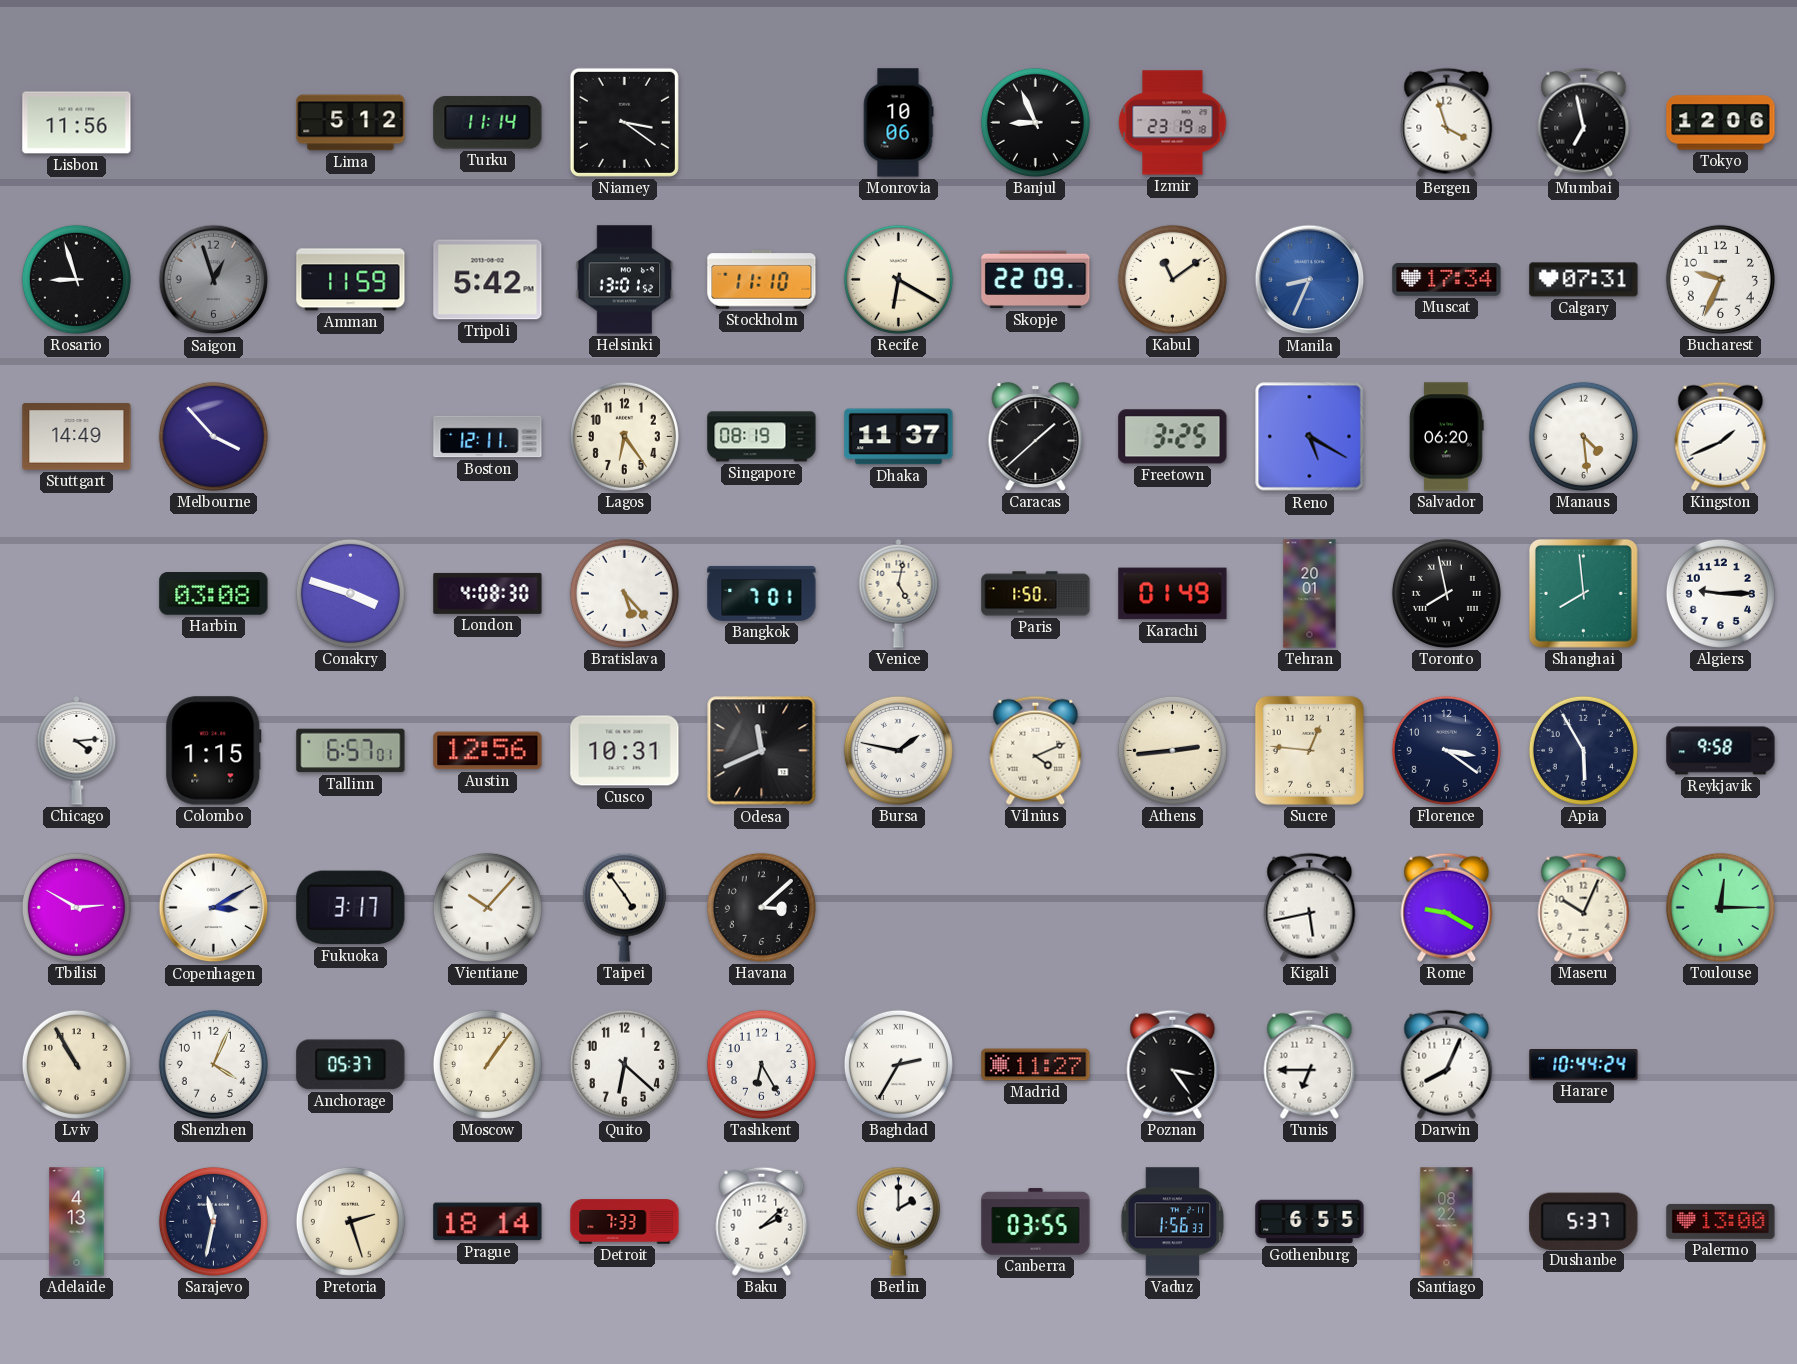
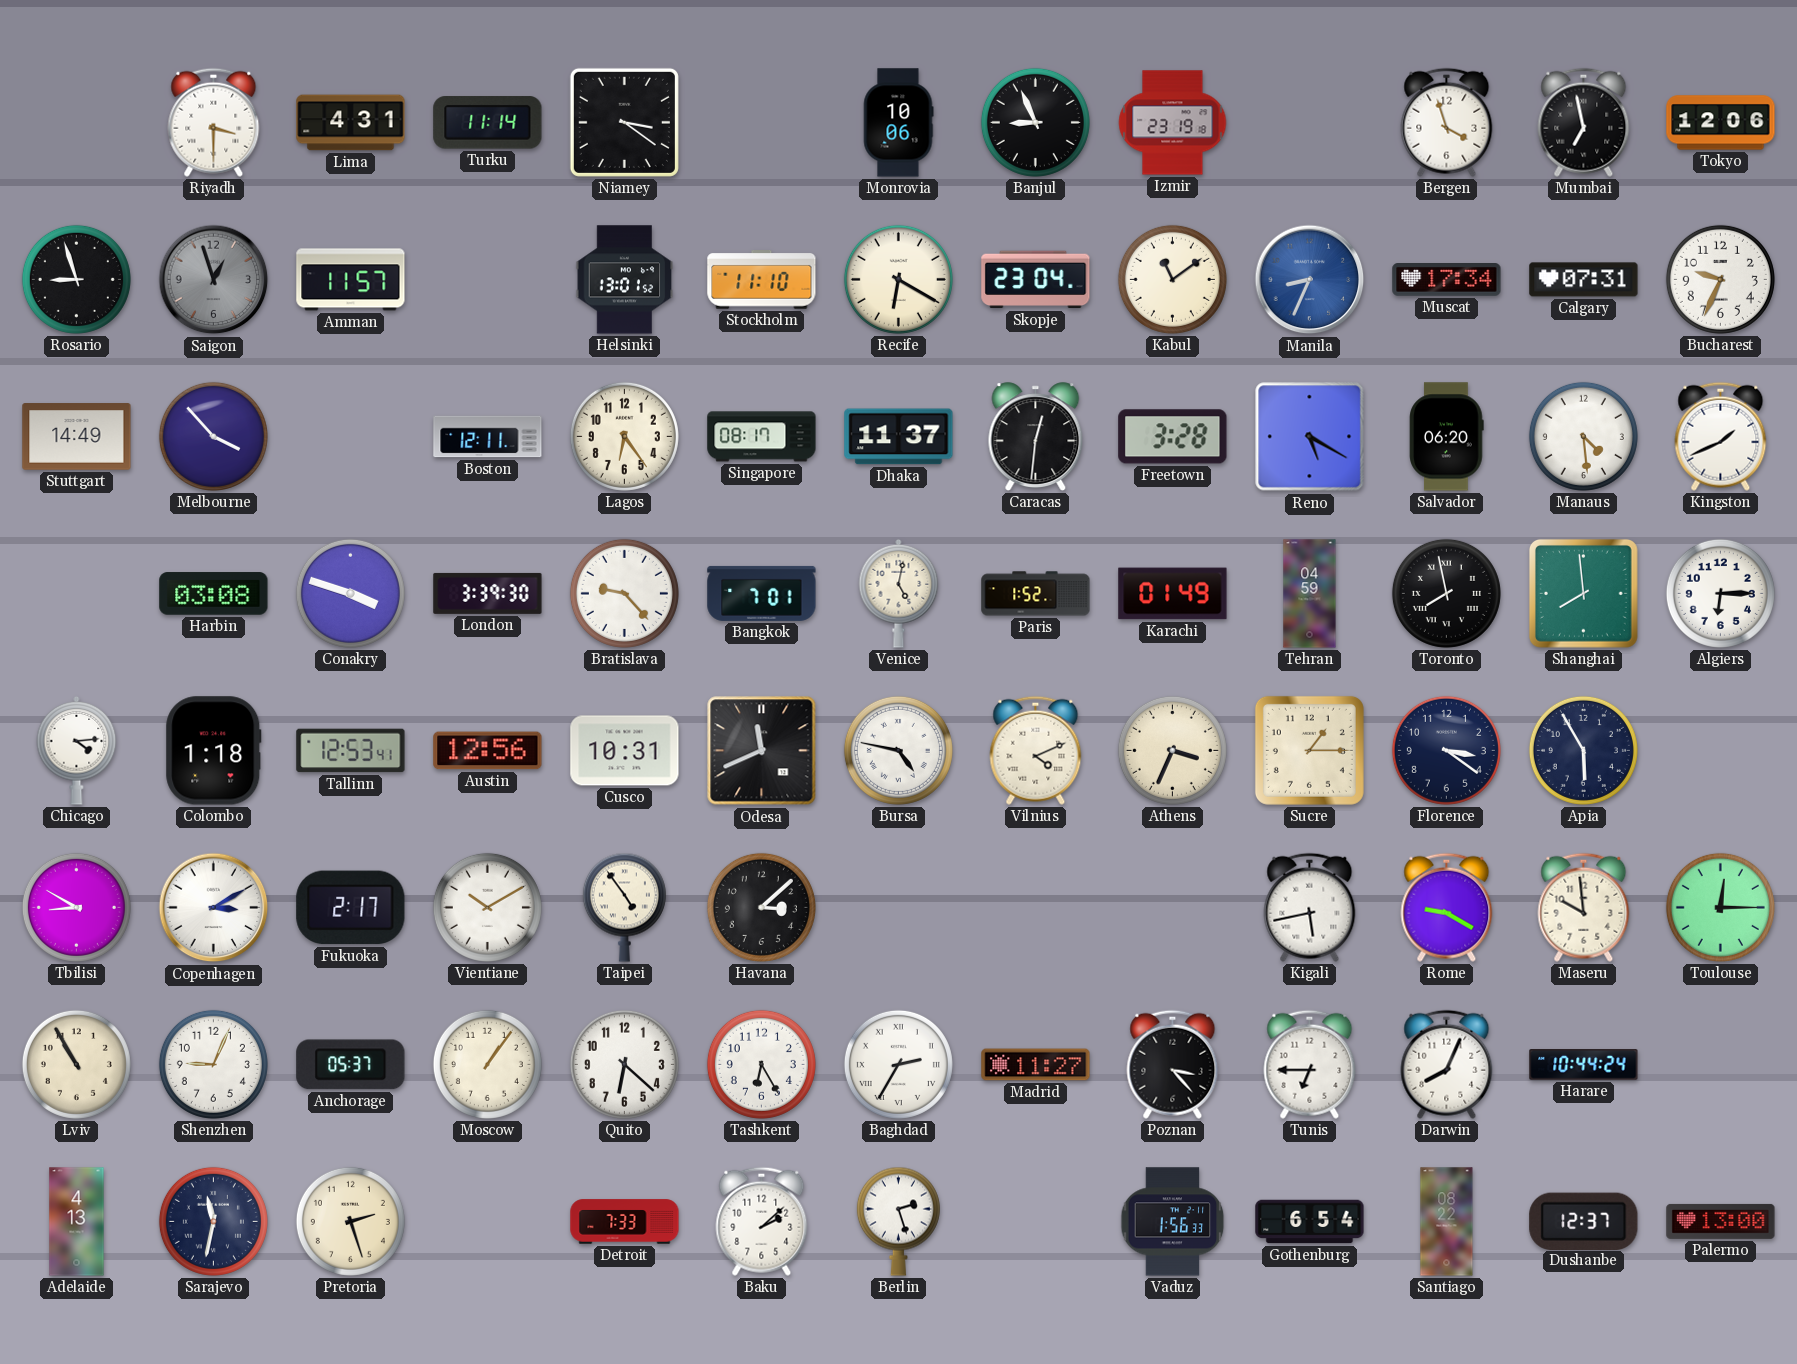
Lisbon: 11:56 -> none
Riyadh: none -> 3:30
Lima: 5:12 -> 4:31
Amman: 11:59 -> 11:57
Tripoli: 5:42 -> none
Skopje: 22:09 -> 23:04
Singapore: 08:19 -> 08:17
Caracas: 1:38 -> 12:31
Freetown: 3:25 -> 3:28
London: 4:08 -> 3:39
Bratislava: 5:23 -> 9:23
Paris: 1:50 -> 1:52
Tehran: 20:01 -> 04:59
Algiers: 9:15 -> 6:15
Colombo: 1:15 -> 1:18
Tallinn: 6:57 -> 12:53
Bursa: 1:47 -> 4:47
Athens: 2:44 -> 3:34
Sucre: 12:46 -> 1:15
Reykjavik: 9:58 -> none
Tbilisi: 2:50 -> 8:50
Fukuoka: 3:17 -> 2:17
Vientiane: 10:07 -> 10:10
Maseru: 10:04 -> 9:59
Shenzhen: 4:04 -> 9:04
Poznan: 3:24 -> 3:23
Prague: 18:14 -> none
Berlin: 2:00 -> 2:27
Canberra: 03:55 -> none
Gothenburg: 6:55 -> 6:54
Dushanbe: 5:37 -> 12:37
